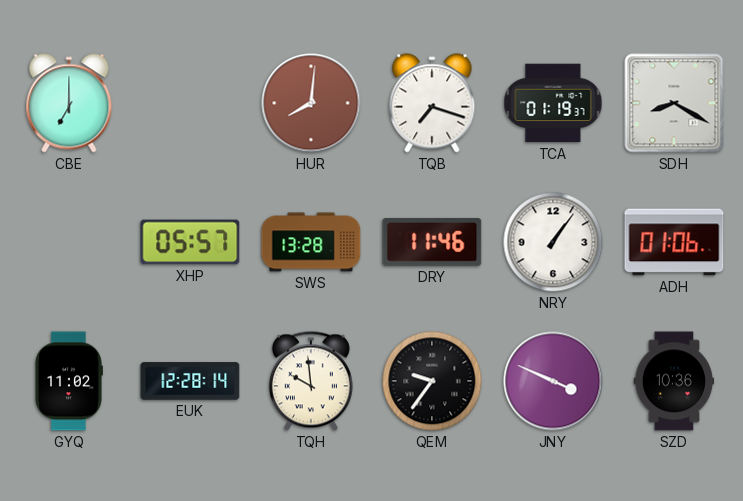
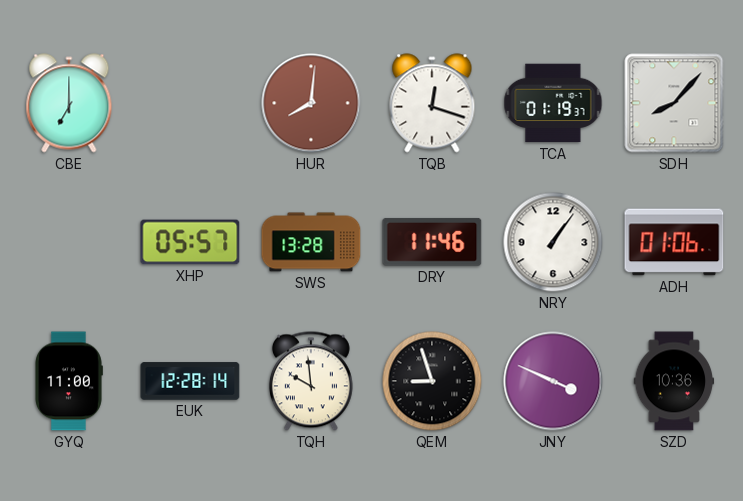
TQB: 7:18 -> 12:18
SDH: 8:20 -> 8:07
GYQ: 11:02 -> 11:00
QEM: 9:36 -> 8:57
